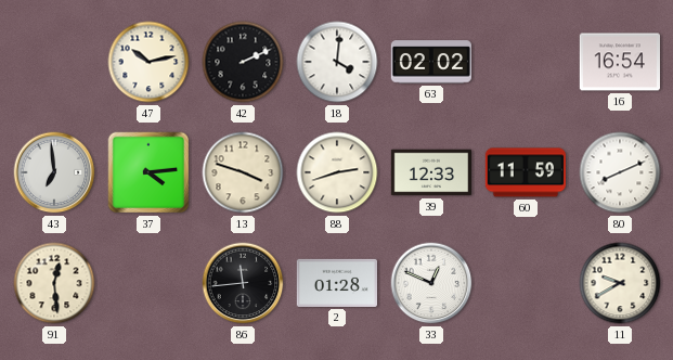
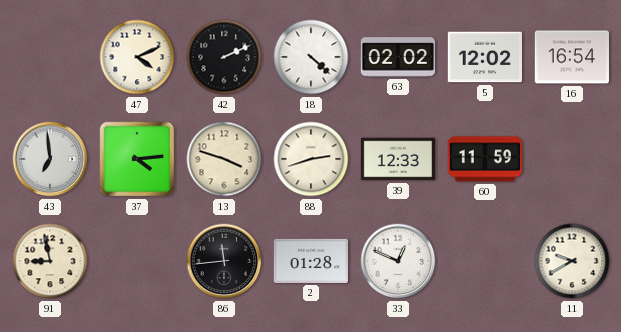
47: 10:13 -> 4:11
18: 4:01 -> 4:22
5: none -> 12:02
80: 8:11 -> none
91: 12:29 -> 8:58
